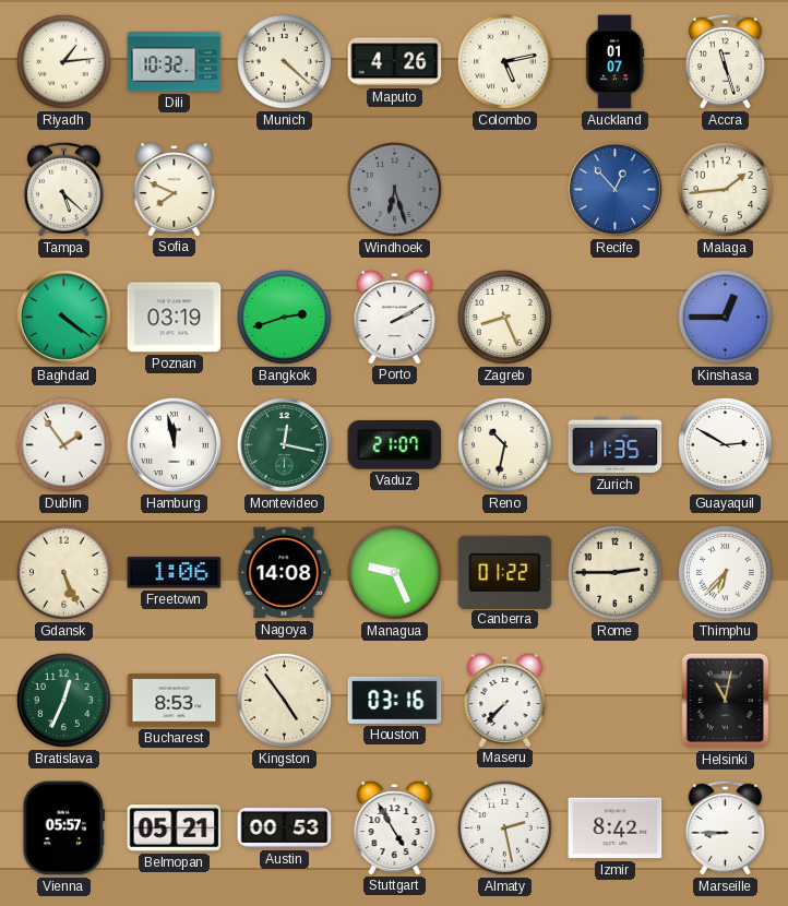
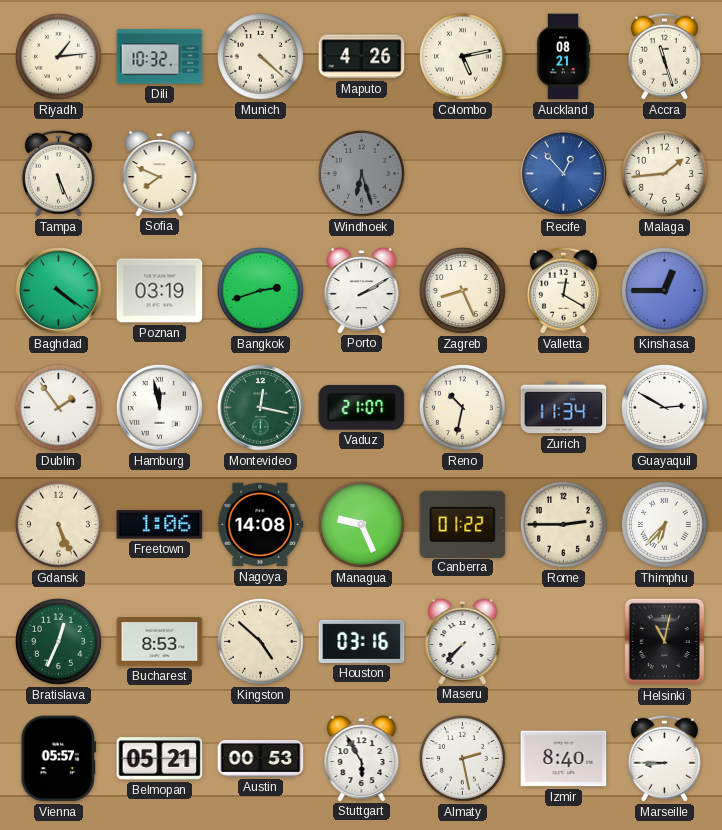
Auckland: 01:07 -> 08:21
Tampa: 5:22 -> 5:26
Valletta: none -> 12:20
Zurich: 11:35 -> 11:34
Kingston: 4:54 -> 4:52
Stuttgart: 4:55 -> 5:55
Izmir: 8:42 -> 8:40
